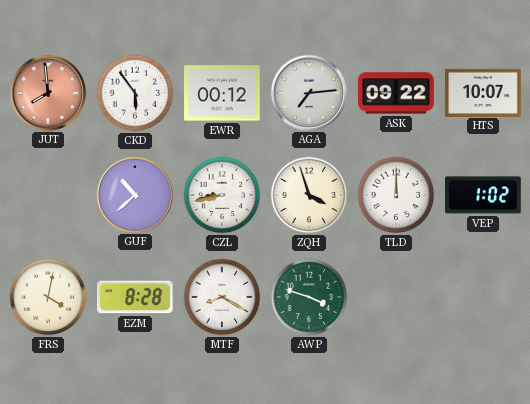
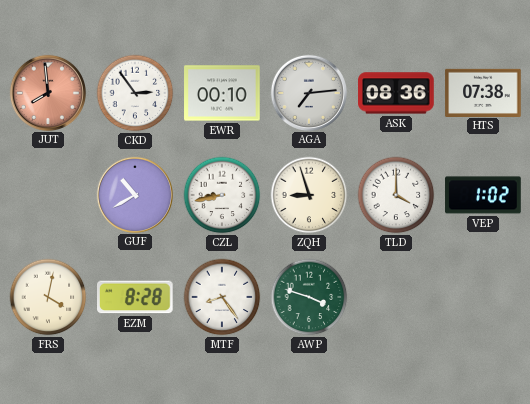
CKD: 5:54 -> 2:54
EWR: 00:12 -> 00:10
ASK: 09:22 -> 08:36
HTS: 10:07 -> 07:38
GUF: 10:38 -> 10:40
ZQH: 3:57 -> 8:57
TLD: 12:00 -> 4:00
MTF: 8:20 -> 8:24
